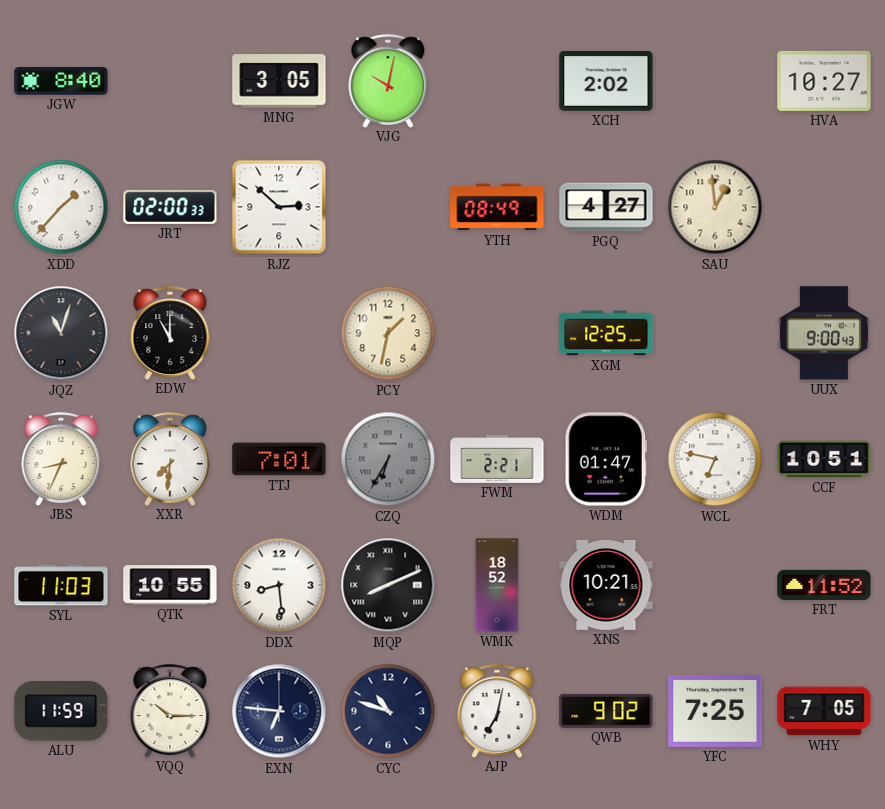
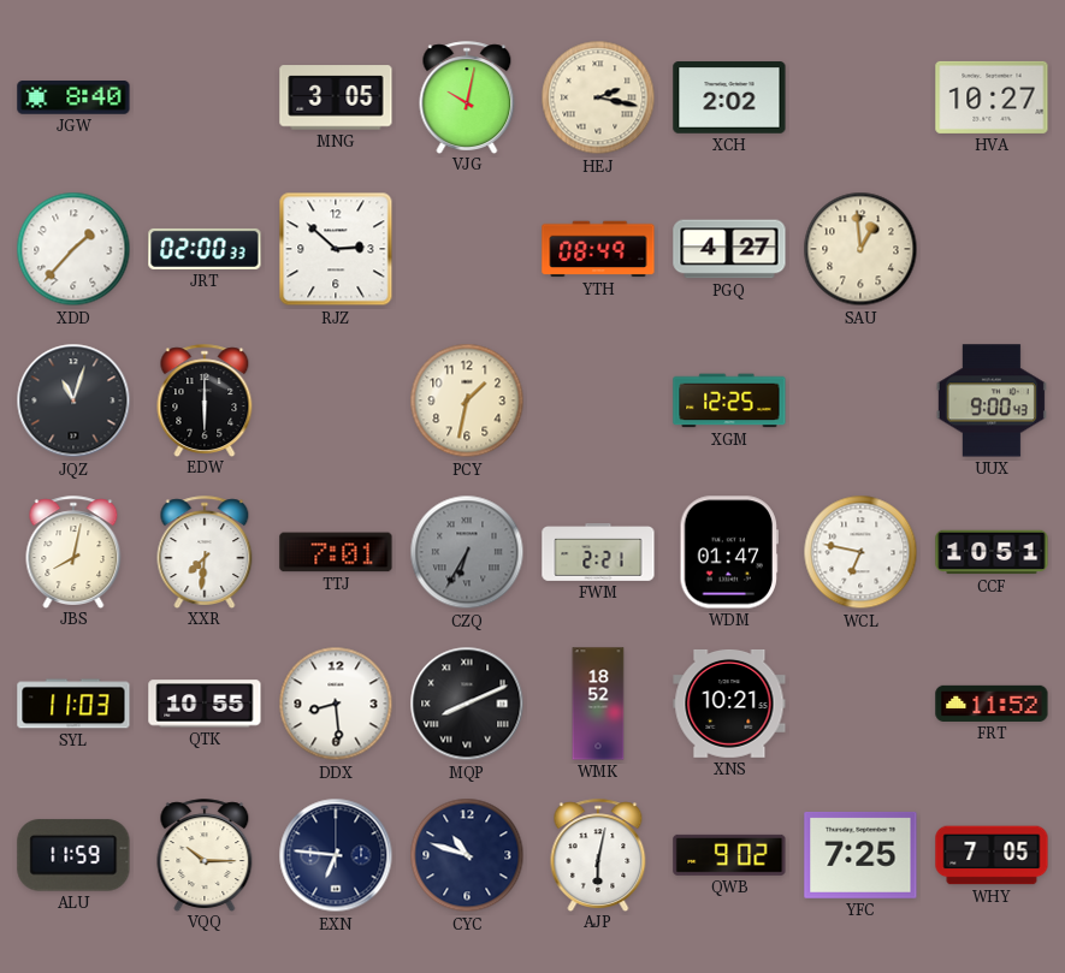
HEJ: none -> 2:17
EDW: 11:00 -> 6:00
JBS: 8:34 -> 8:02
AJP: 7:02 -> 6:02
